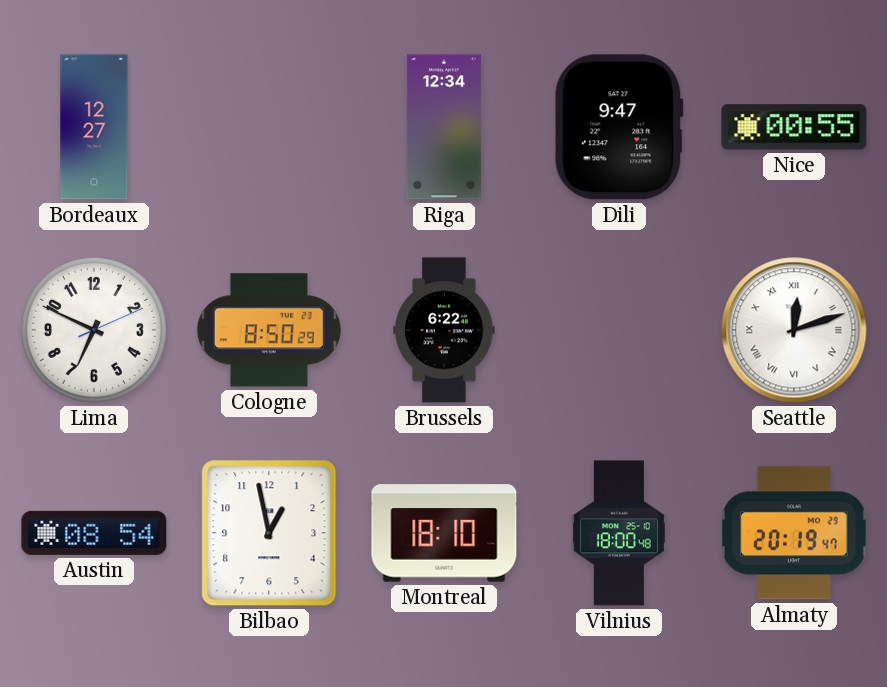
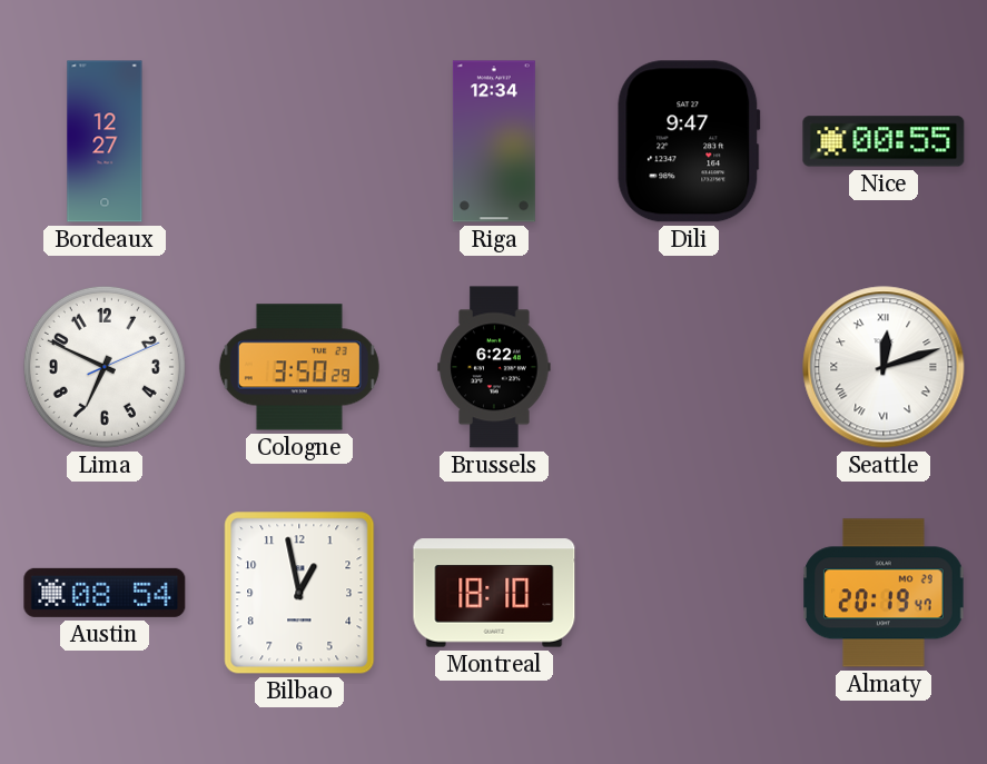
Cologne: 8:50 -> 3:50
Vilnius: 18:00 -> none
